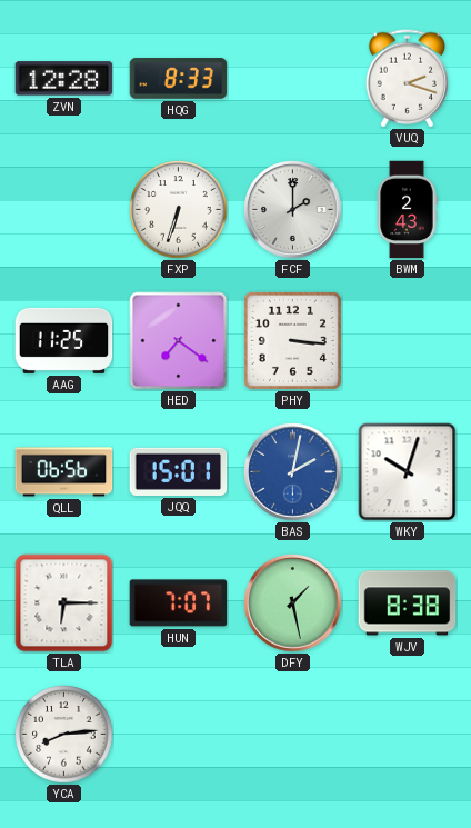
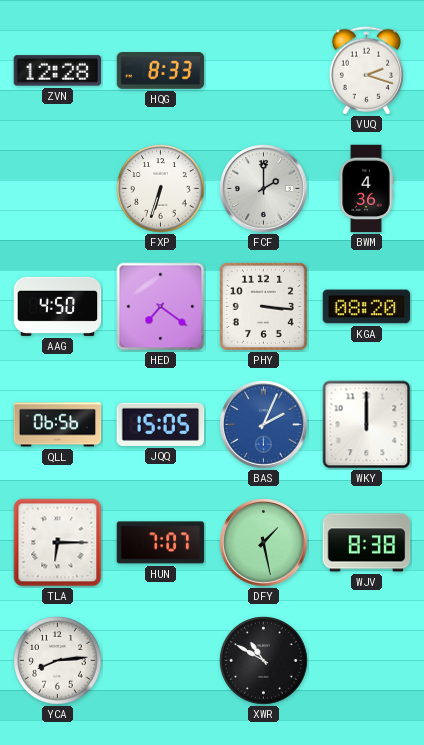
BWM: 2:43 -> 4:36
AAG: 11:25 -> 4:50
KGA: none -> 08:20
JQQ: 15:01 -> 15:05
BAS: 2:02 -> 2:04
WKY: 10:03 -> 12:00
XWR: none -> 10:50
